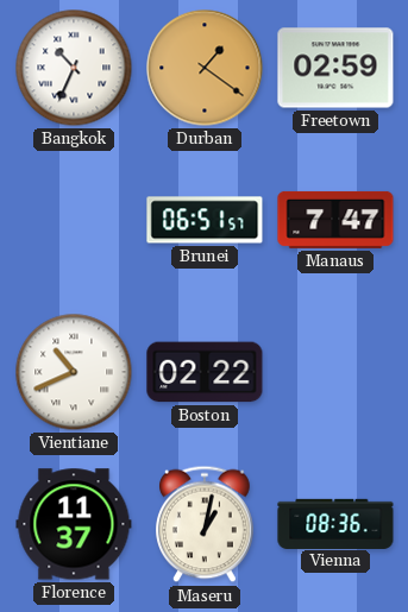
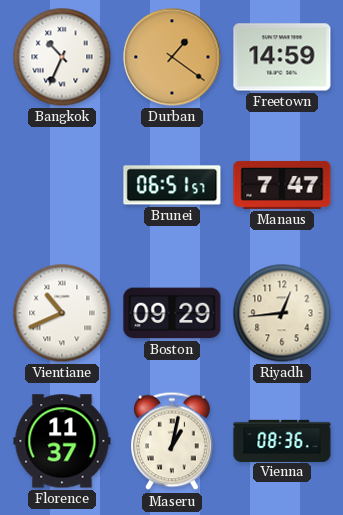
Freetown: 02:59 -> 14:59
Boston: 02:22 -> 09:29
Riyadh: none -> 12:44
